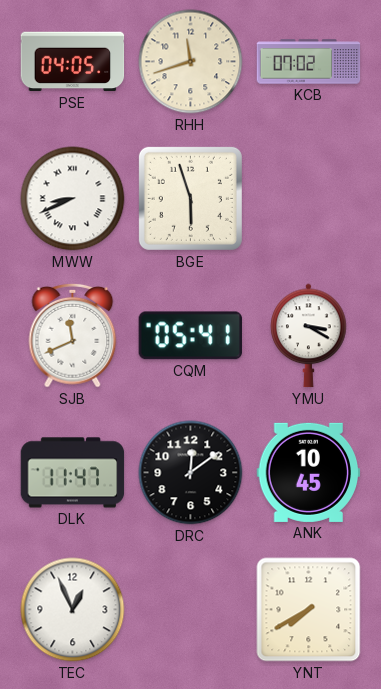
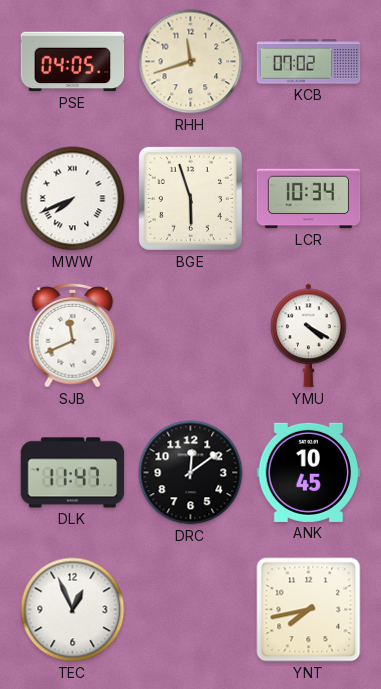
MWW: 8:41 -> 7:41
LCR: none -> 10:34
CQM: 05:41 -> none
YMU: 3:20 -> 4:20
YNT: 7:40 -> 7:43
